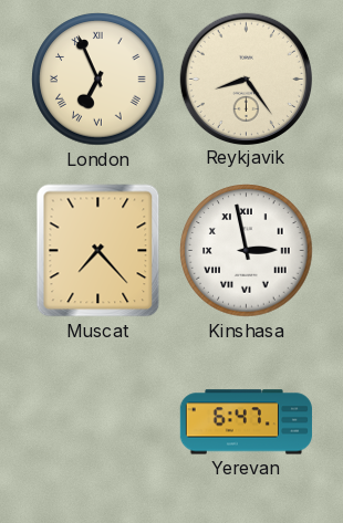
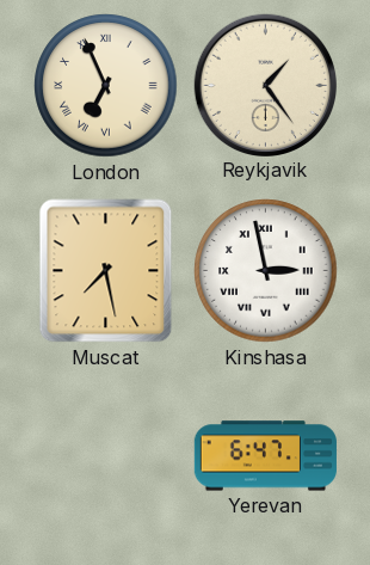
Reykjavik: 8:24 -> 1:24
Muscat: 7:23 -> 7:28
